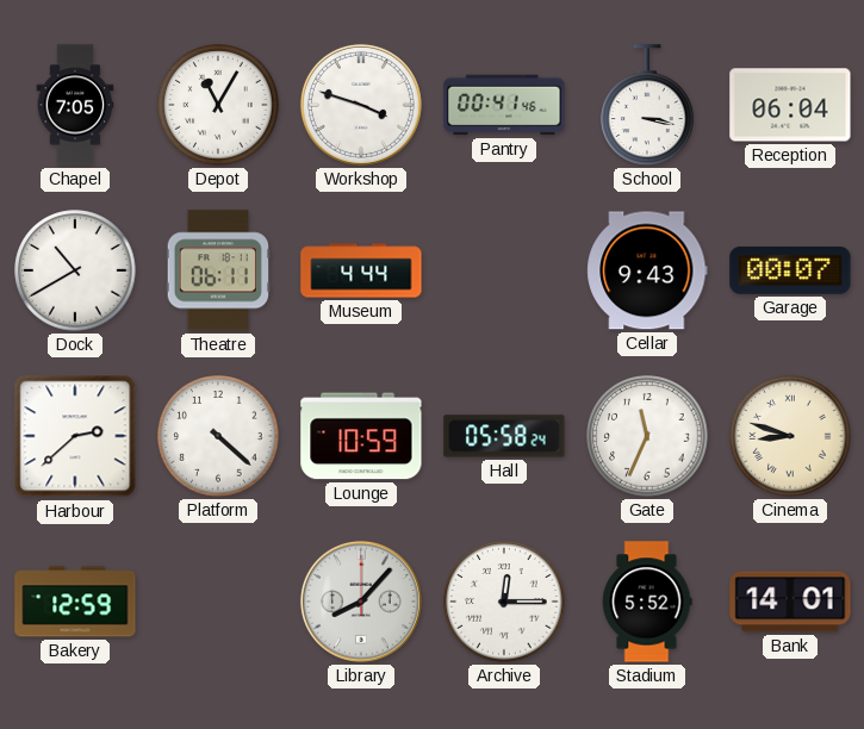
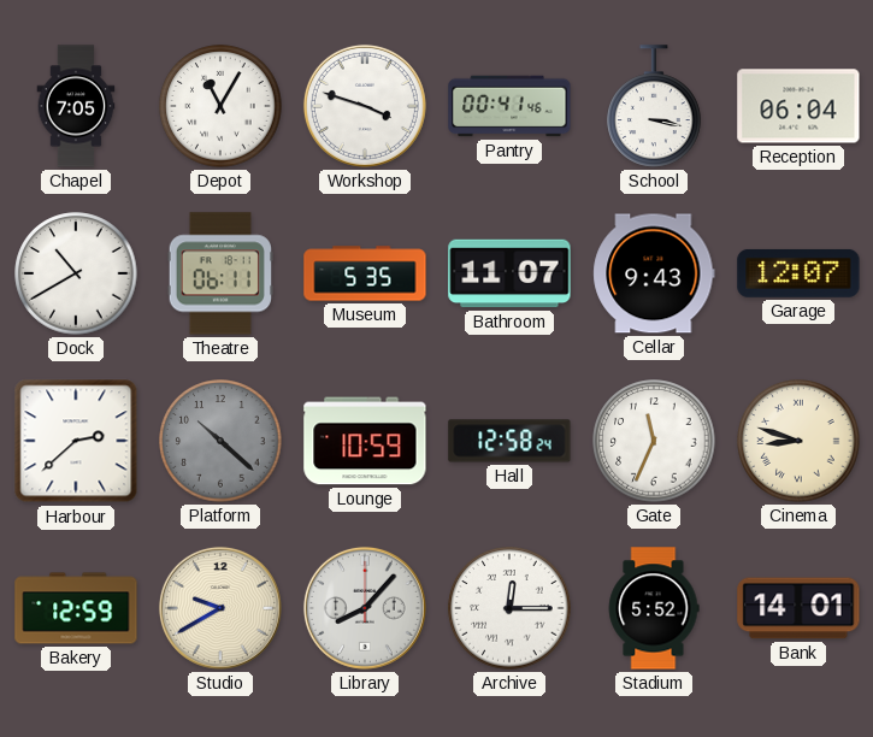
Museum: 4:44 -> 5:35
Bathroom: none -> 11:07
Garage: 00:07 -> 12:07
Platform: 4:22 -> 10:22
Platform dial: white -> grey
Hall: 05:58 -> 12:58
Studio: none -> 9:40
